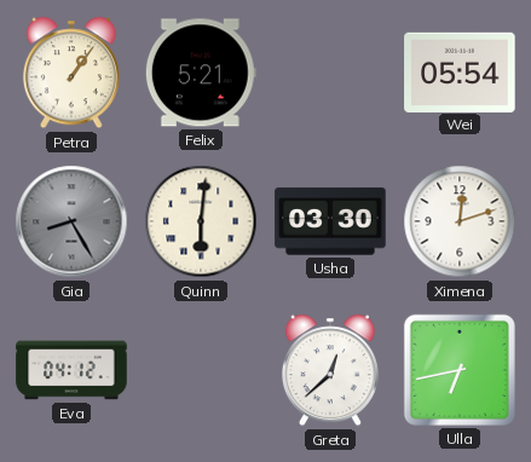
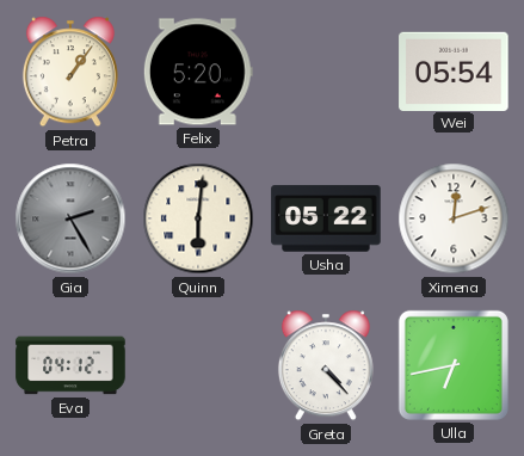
Felix: 5:21 -> 5:20
Gia: 8:25 -> 2:25
Usha: 03:30 -> 05:22
Greta: 12:38 -> 4:23
